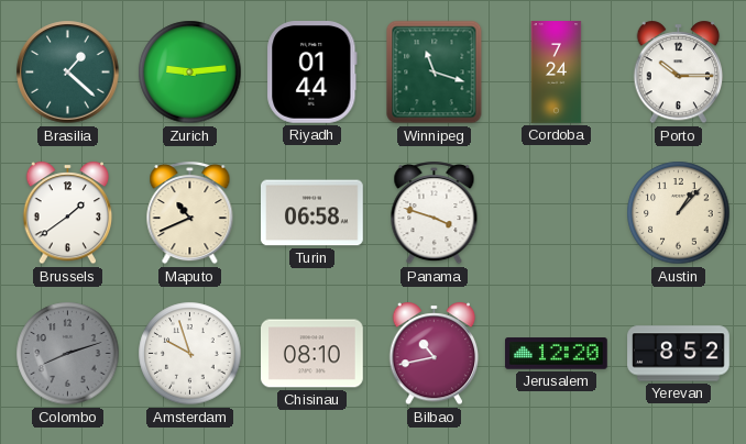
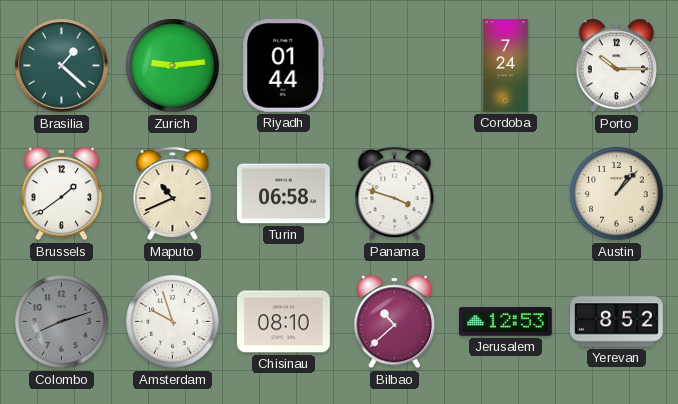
Winnipeg: 11:18 -> none
Bilbao: 10:43 -> 10:38
Jerusalem: 12:20 -> 12:53
